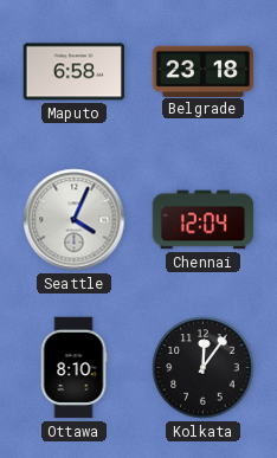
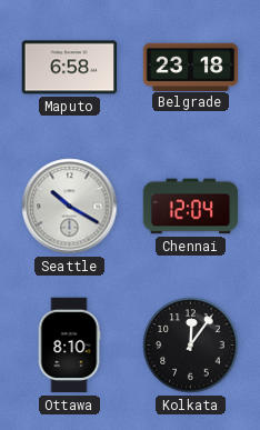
Seattle: 4:04 -> 10:20
